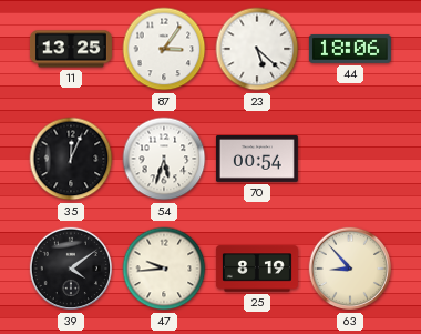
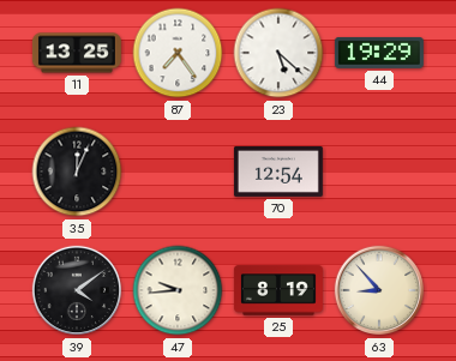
87: 3:06 -> 7:24
44: 18:06 -> 19:29
54: 5:33 -> none
70: 00:54 -> 12:54
